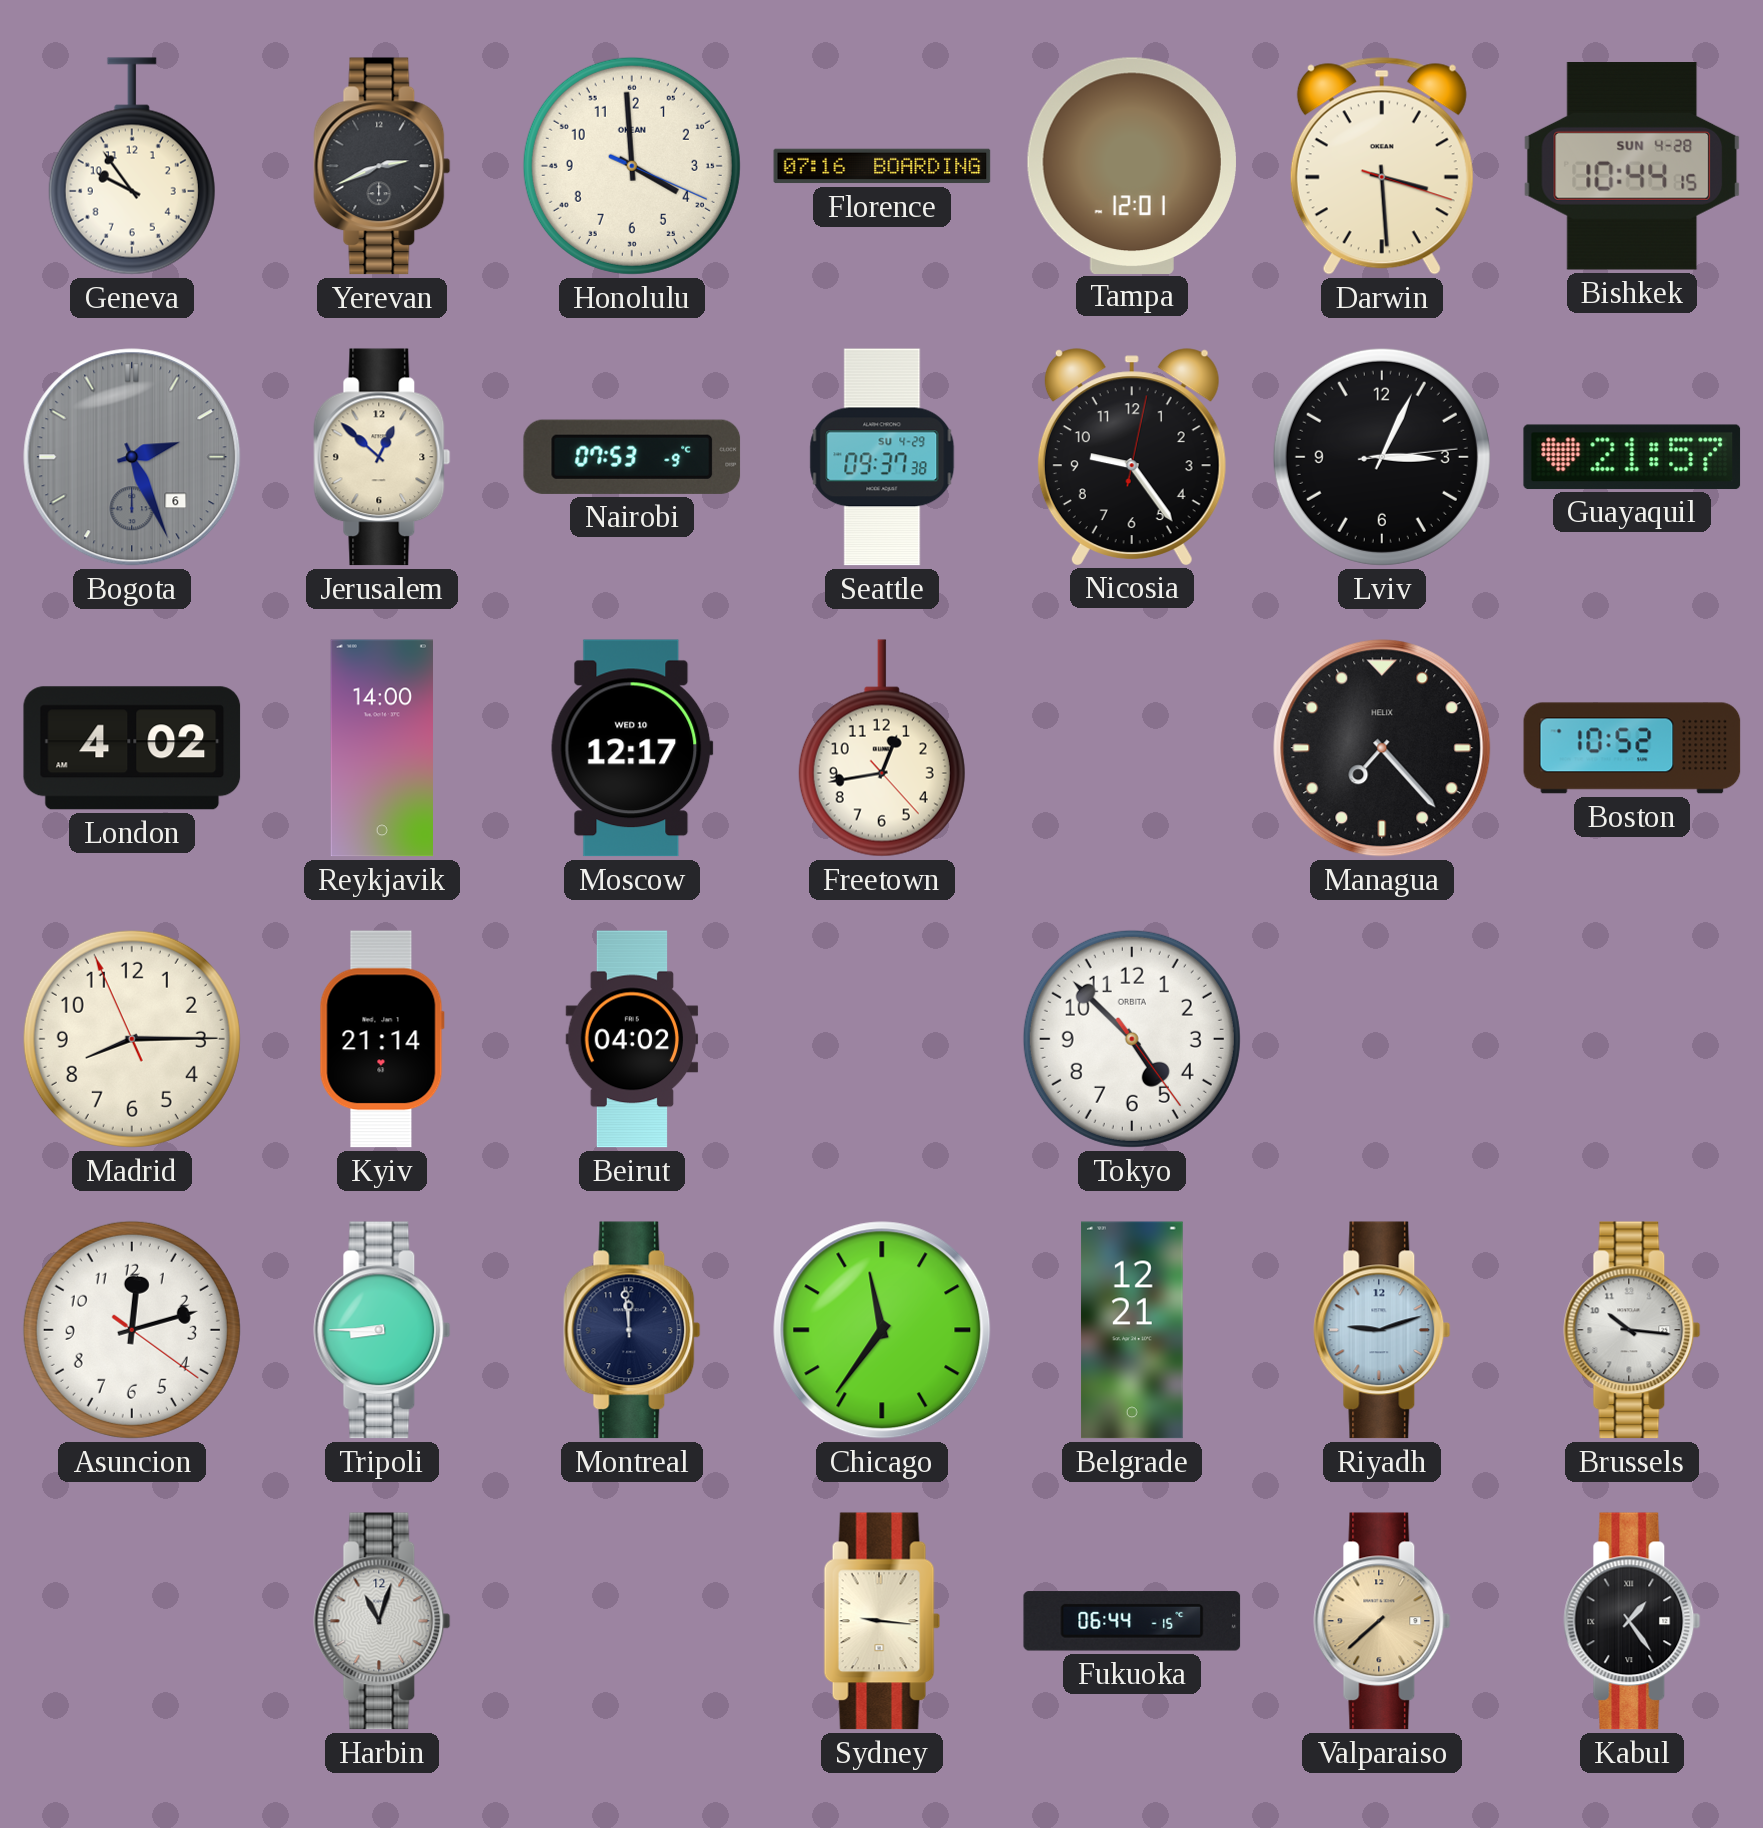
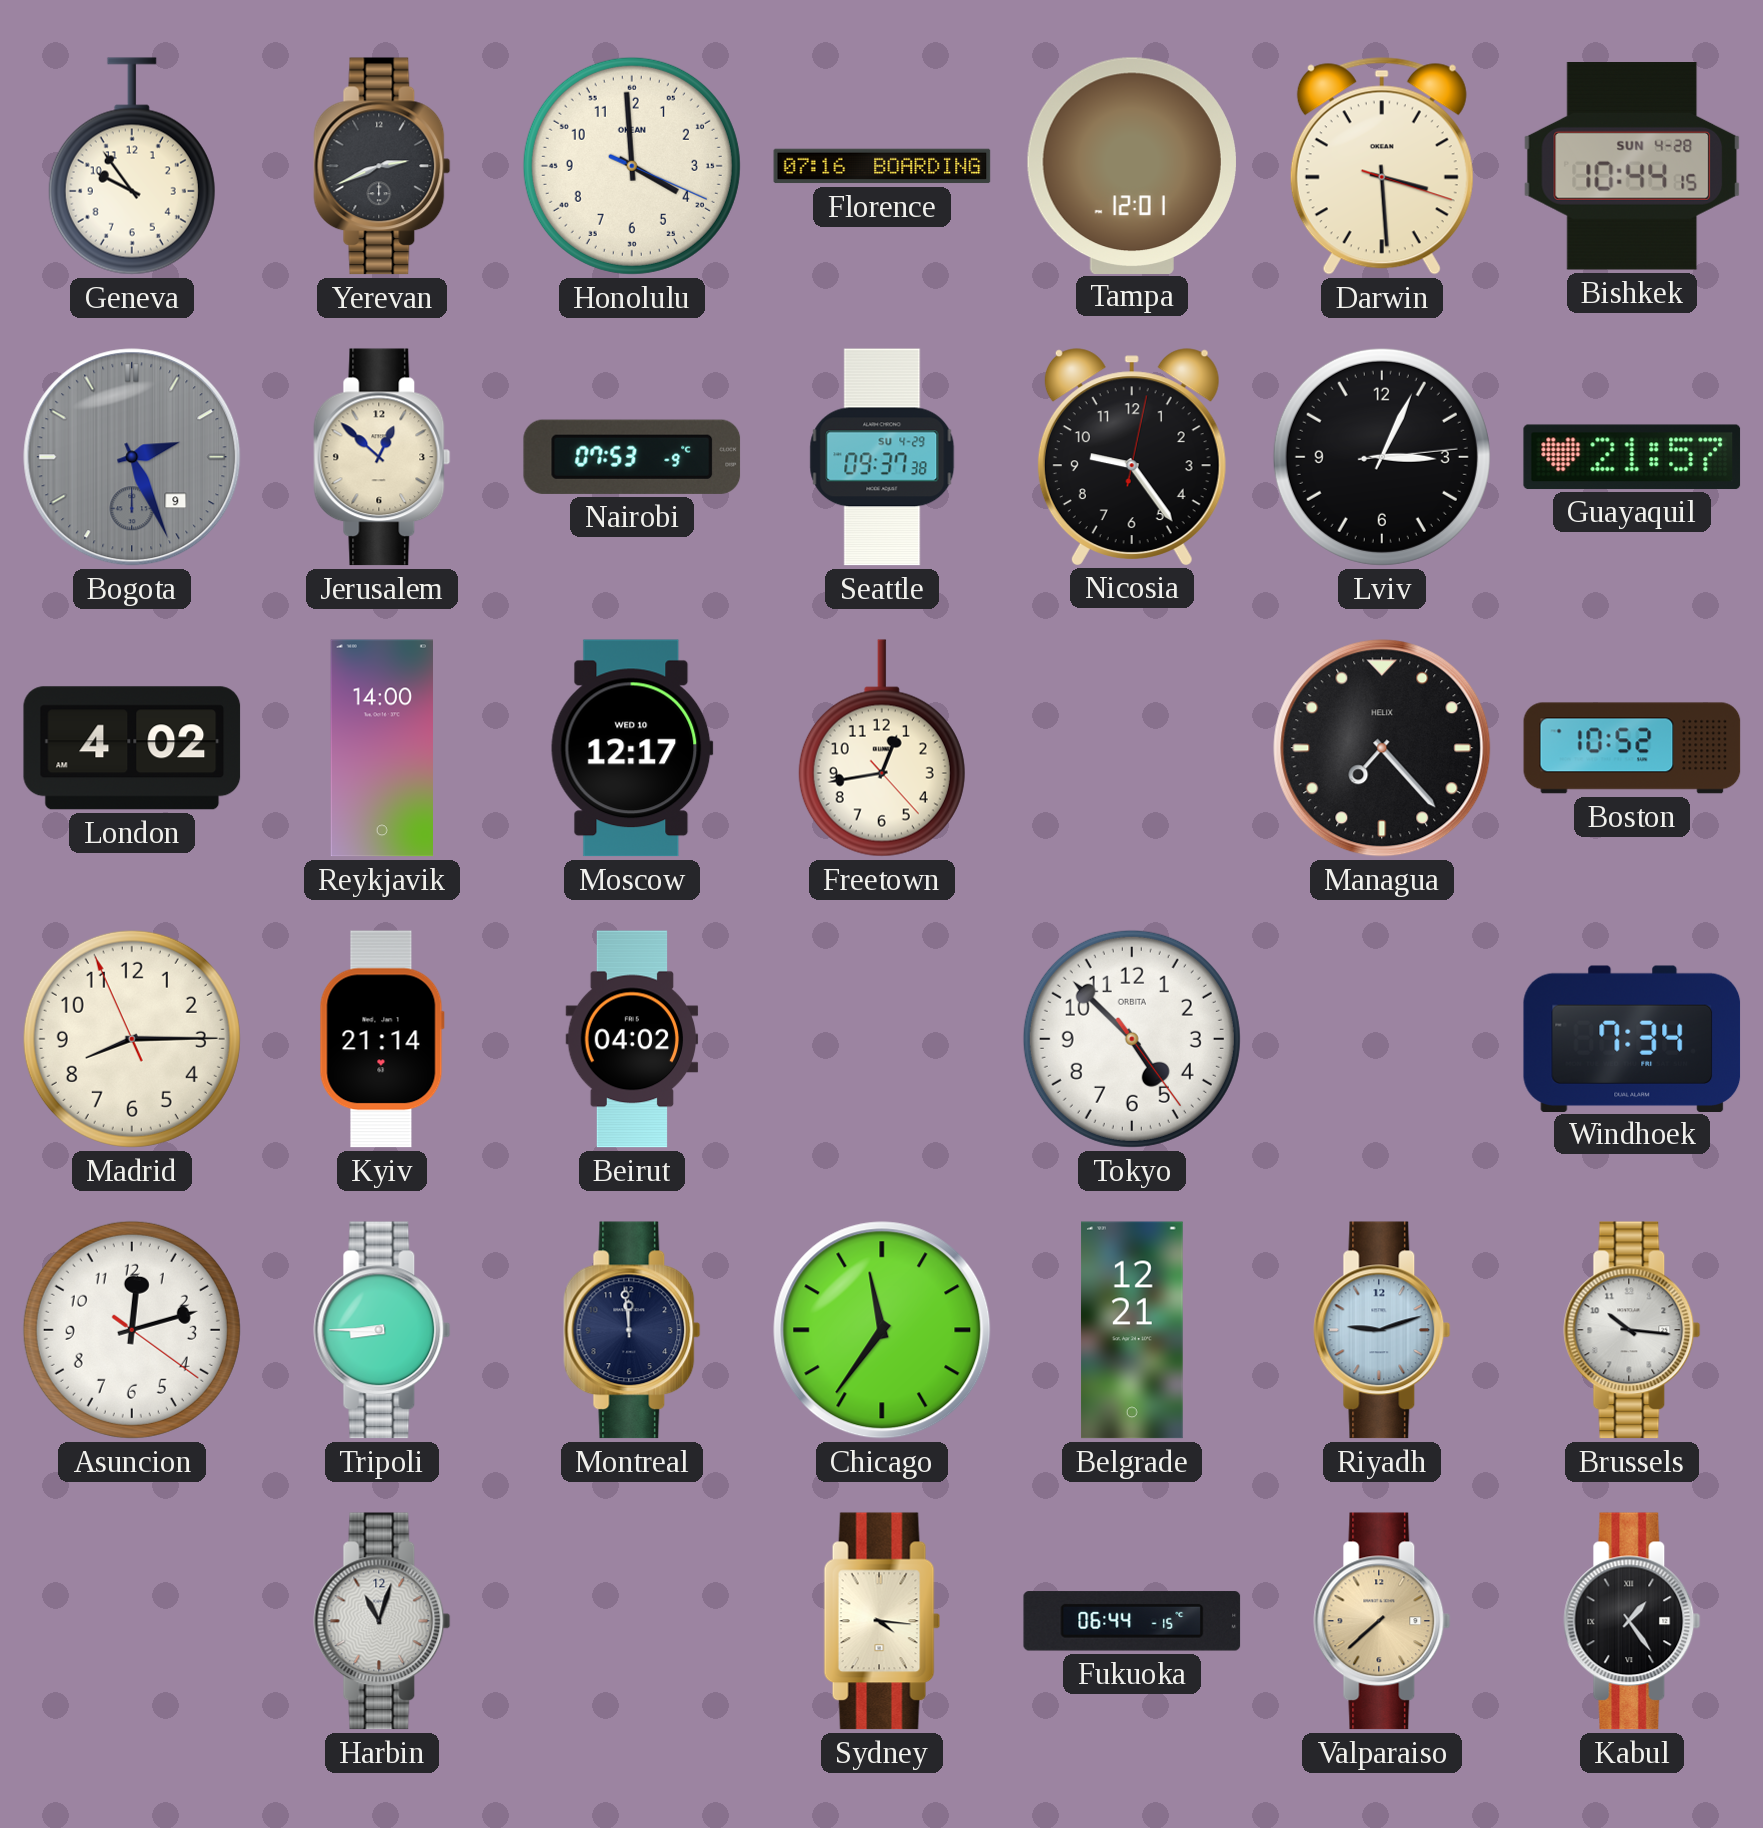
Bogota date: 6 -> 9
Windhoek: none -> 7:34
Sydney: 9:16 -> 4:16
